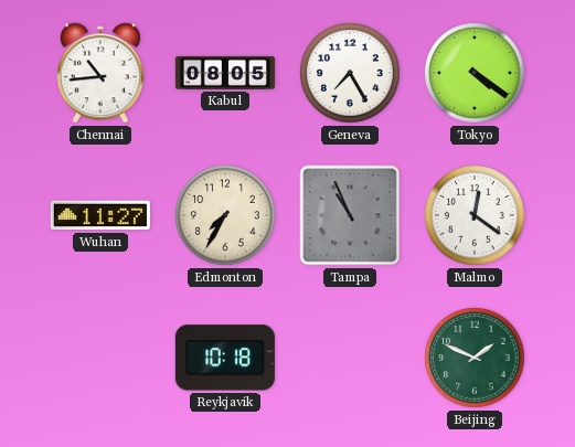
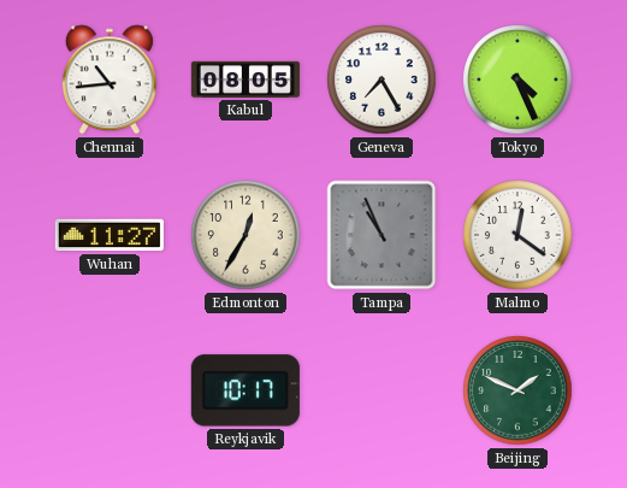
Tokyo: 4:21 -> 4:26
Edmonton: 7:35 -> 12:35
Reykjavik: 10:18 -> 10:17
